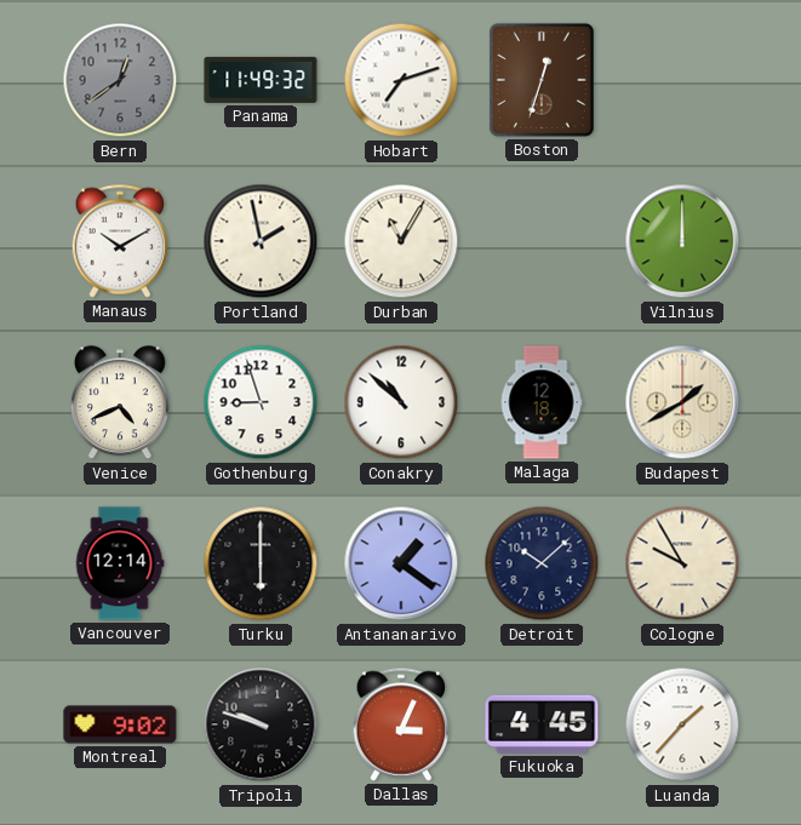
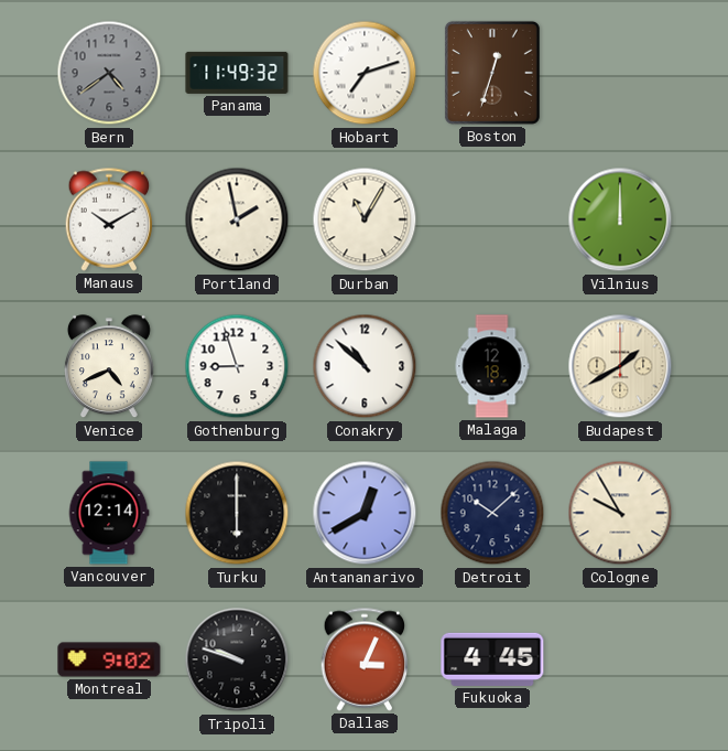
Bern: 12:39 -> 4:39
Antananarivo: 1:21 -> 12:40
Luanda: 1:37 -> none
